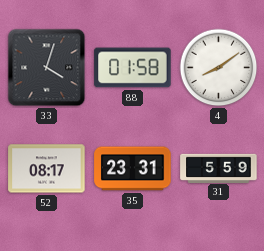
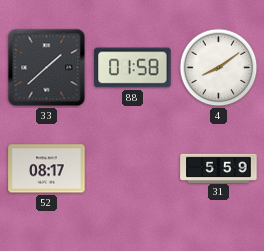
33: 4:03 -> 1:38
35: 23:31 -> none
